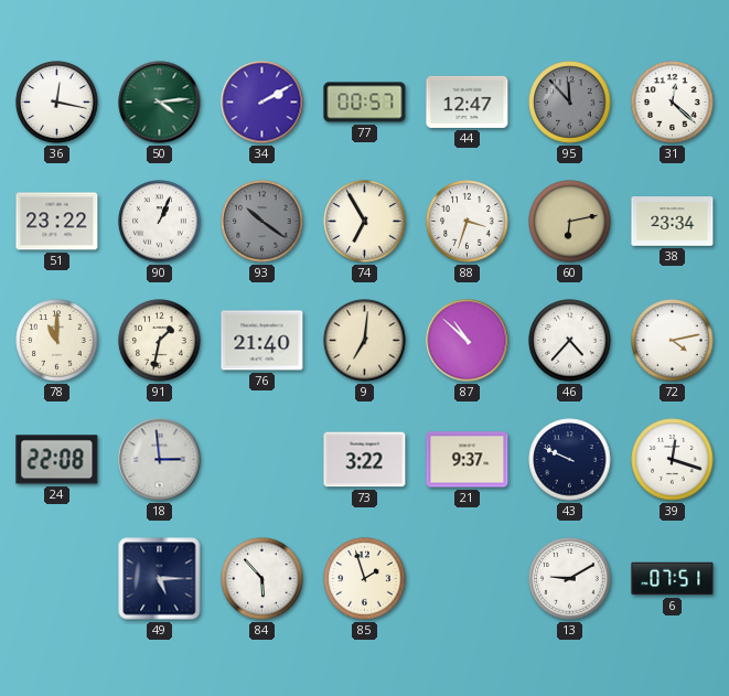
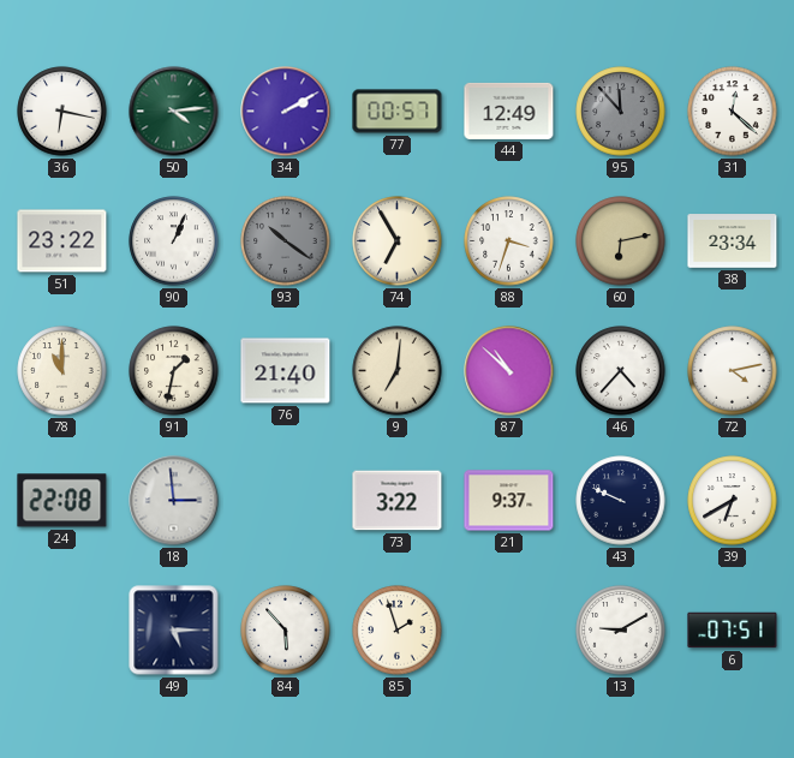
36: 12:17 -> 6:17
44: 12:47 -> 12:49
39: 12:18 -> 6:40
